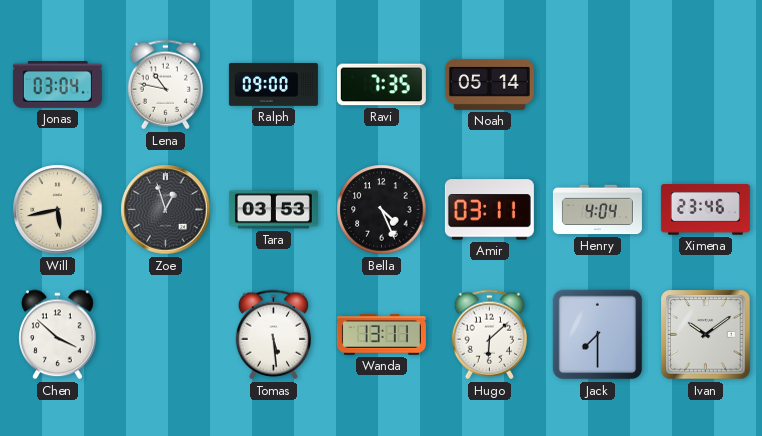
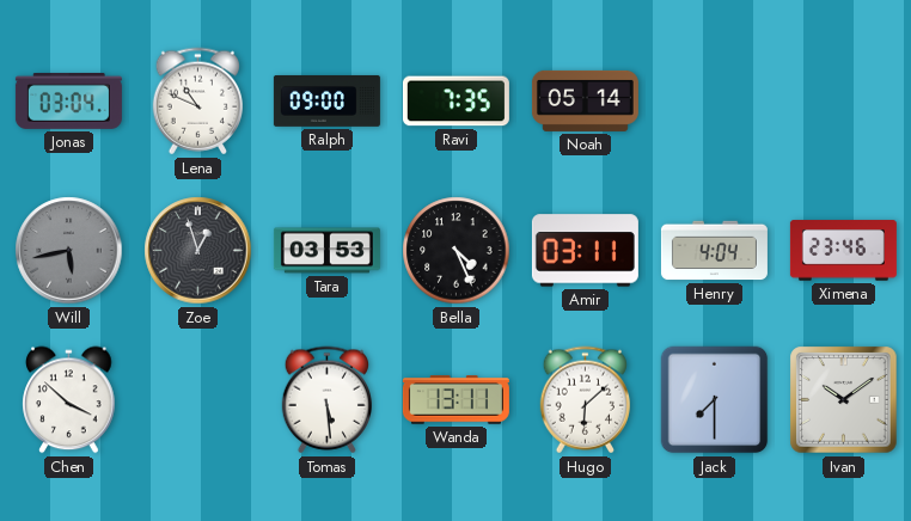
Lena: 10:47 -> 10:49
Will dial: cream -> grey
